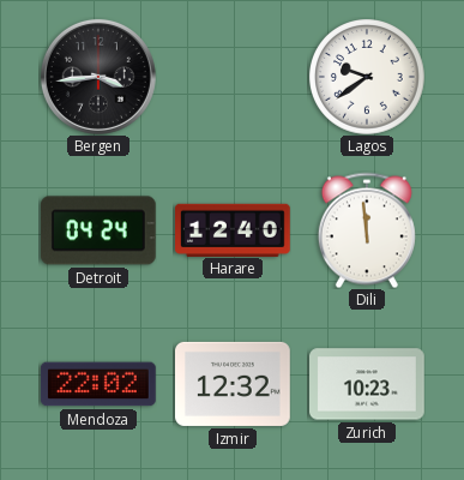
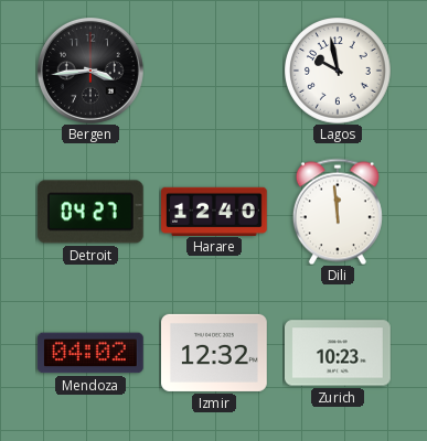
Lagos: 9:39 -> 9:58
Detroit: 04:24 -> 04:27
Mendoza: 22:02 -> 04:02
